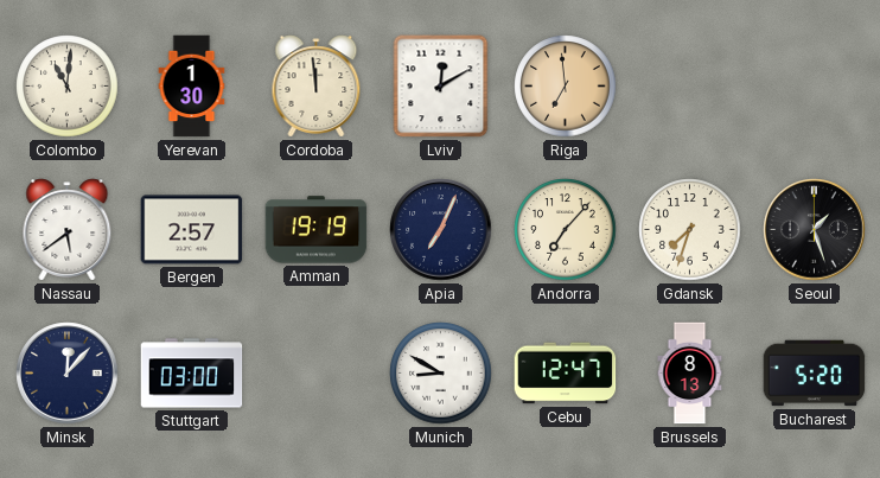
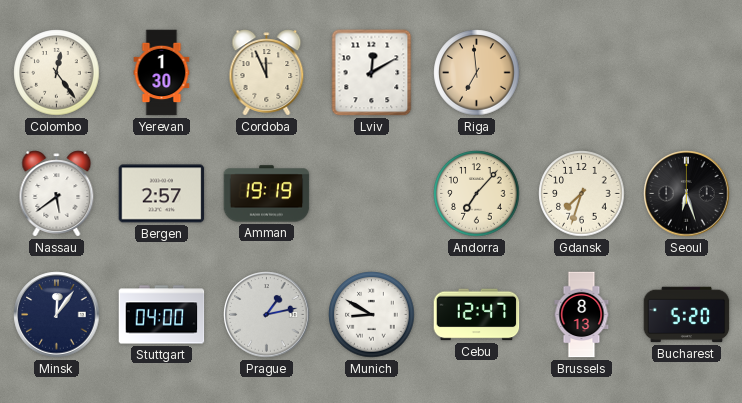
Colombo: 11:01 -> 12:24
Cordoba: 11:59 -> 11:56
Apia: 7:04 -> none
Seoul: 1:27 -> 6:27
Minsk: 12:07 -> 12:06
Stuttgart: 03:00 -> 04:00
Prague: none -> 1:13
